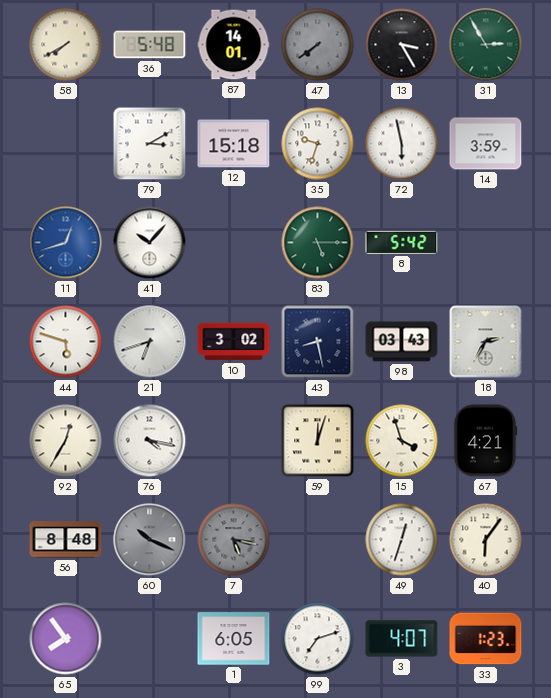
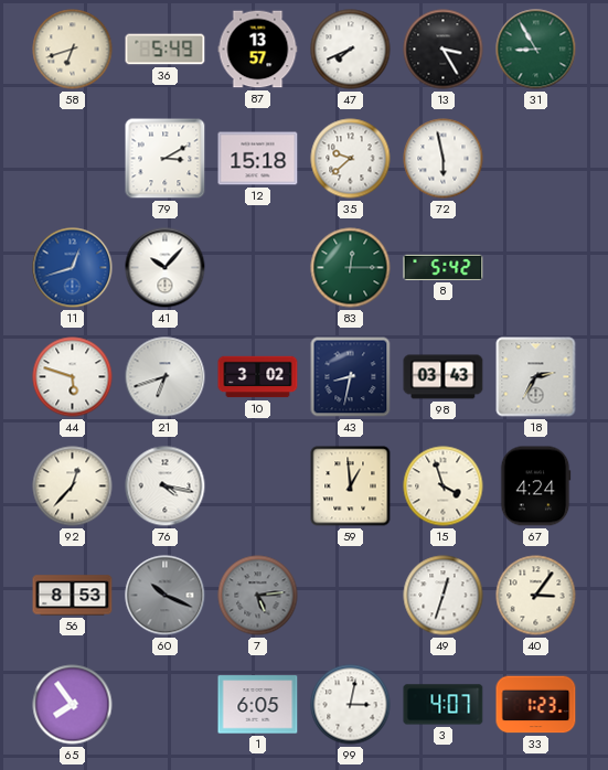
58: 7:40 -> 6:42
36: 5:48 -> 5:49
87: 14:01 -> 13:57
47: 7:39 -> 7:41
47 dial: grey -> white
31: 2:55 -> 8:55
35: 9:33 -> 9:38
14: 3:59 -> none
83: 5:15 -> 12:15
43: 8:28 -> 8:32
92: 12:35 -> 12:37
59: 12:03 -> 12:59
67: 4:21 -> 4:24
56: 8:48 -> 8:53
7: 5:17 -> 5:14
40: 6:06 -> 3:06
99: 7:12 -> 3:02
